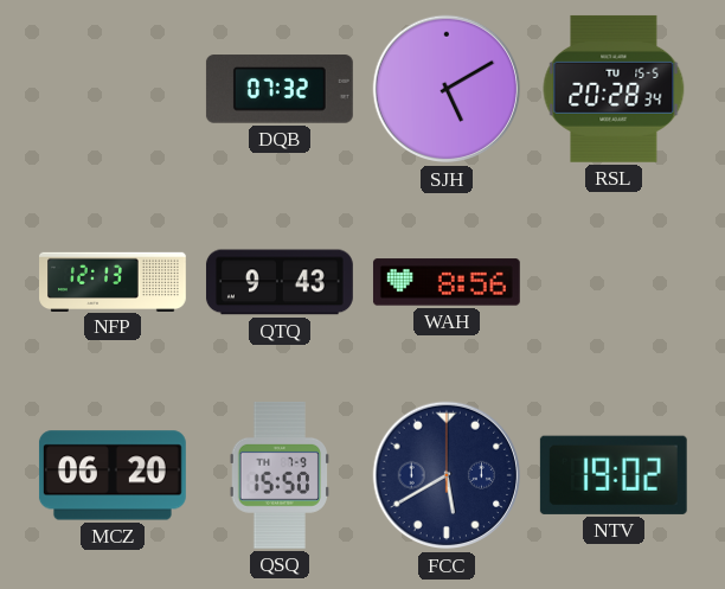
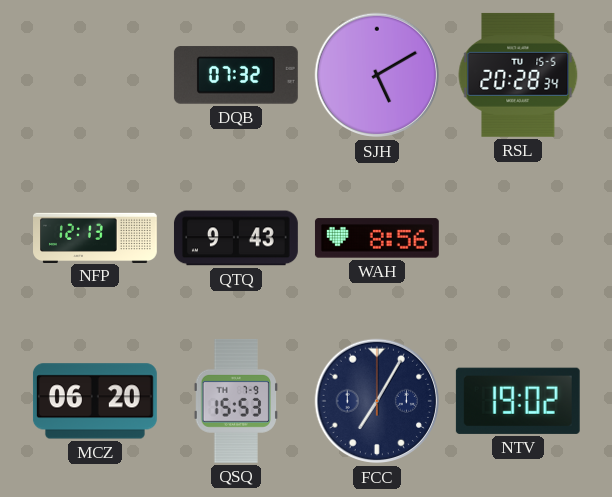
QSQ: 15:50 -> 15:53
FCC: 5:40 -> 7:05
